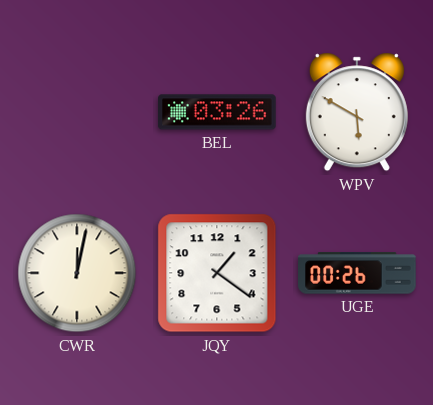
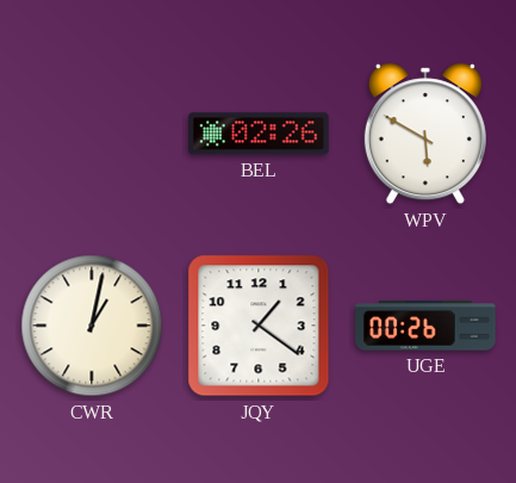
BEL: 03:26 -> 02:26
CWR: 12:02 -> 1:02
